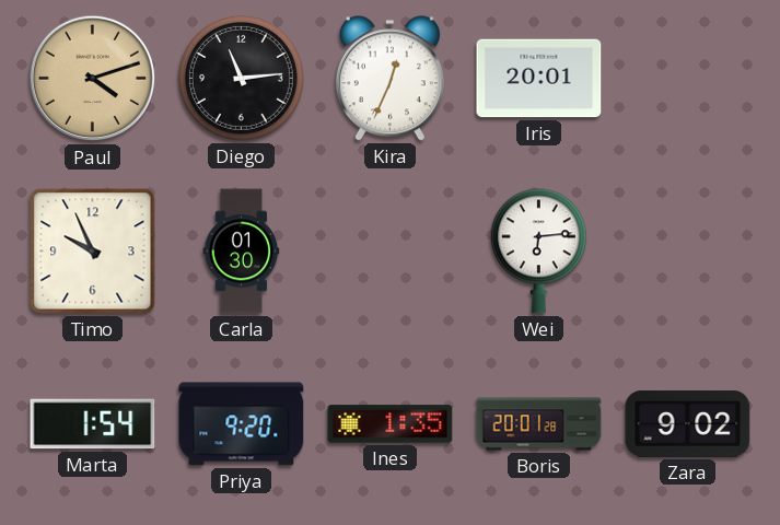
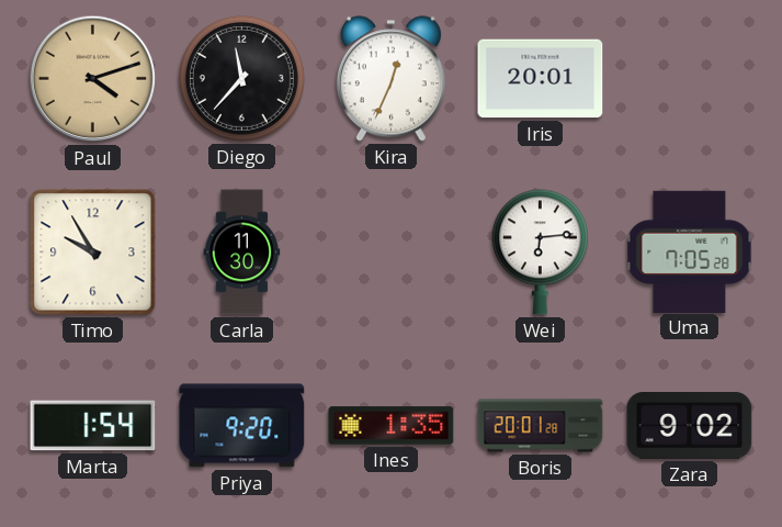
Diego: 11:14 -> 11:37
Timo: 9:56 -> 9:55
Carla: 01:30 -> 11:30
Uma: none -> 7:05
